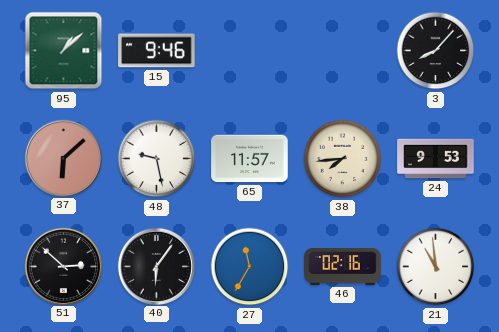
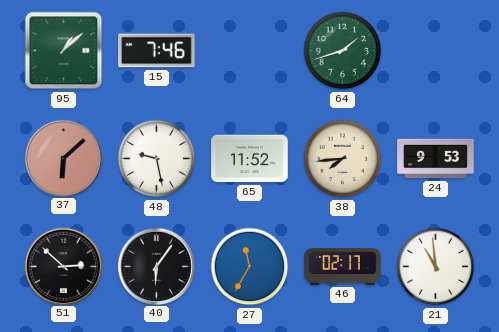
15: 9:46 -> 7:46
64: none -> 1:42
3: 8:07 -> none
65: 11:57 -> 11:52
46: 02:16 -> 02:17
